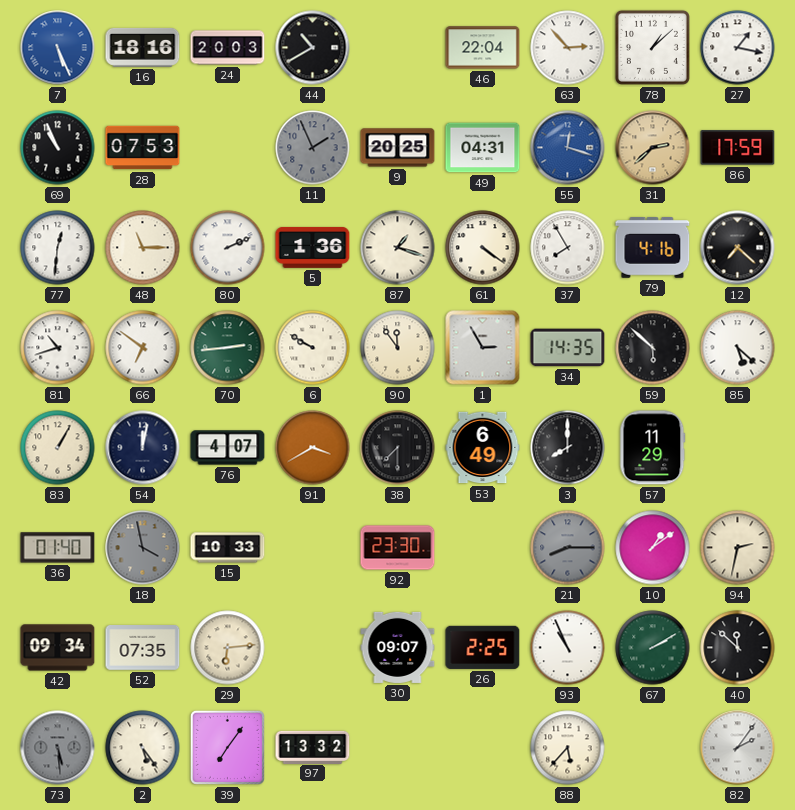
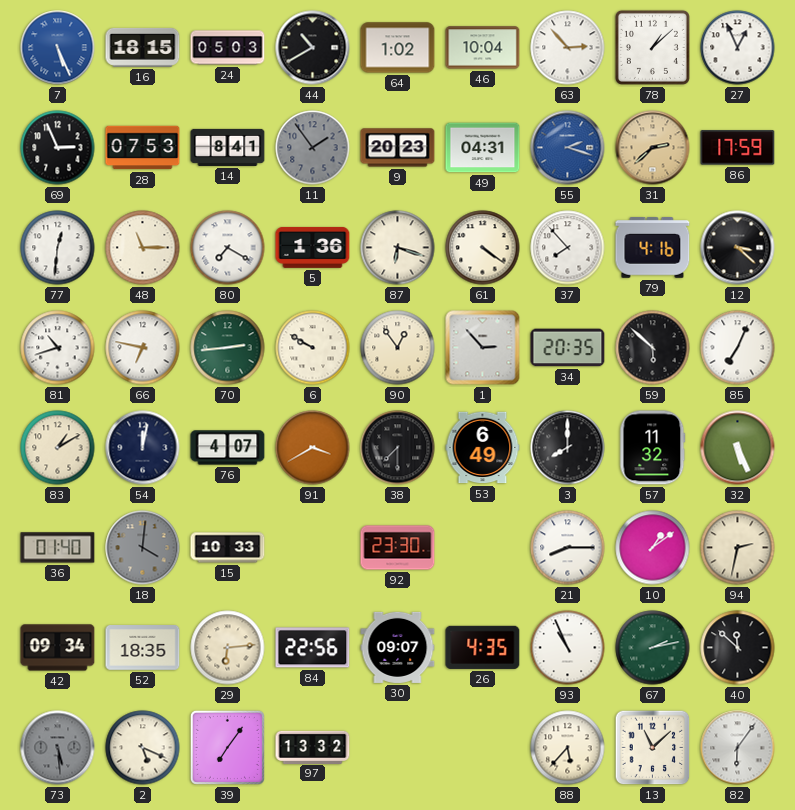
16: 18:16 -> 18:15
24: 20:03 -> 05:03
64: none -> 1:02
46: 22:04 -> 10:04
27: 1:17 -> 12:56
69: 10:56 -> 2:56
14: none -> 8:41
11: 1:56 -> 1:54
9: 20:25 -> 20:23
55: 12:18 -> 2:18
80: 2:11 -> 7:20
87: 1:18 -> 6:18
37: 7:55 -> 7:53
12: 7:22 -> 3:22
66: 6:51 -> 6:47
90: 11:54 -> 12:54
1: 2:55 -> 2:53
34: 14:35 -> 20:35
85: 5:22 -> 7:04
83: 1:05 -> 1:10
57: 11:29 -> 11:32
32: none -> 5:26
18: 3:58 -> 4:01
21 dial: grey -> white
52: 07:35 -> 18:35
84: none -> 22:56
26: 2:25 -> 4:35
67: 2:10 -> 2:13
2: 5:24 -> 5:19
13: none -> 11:08
82: 2:06 -> 6:06
